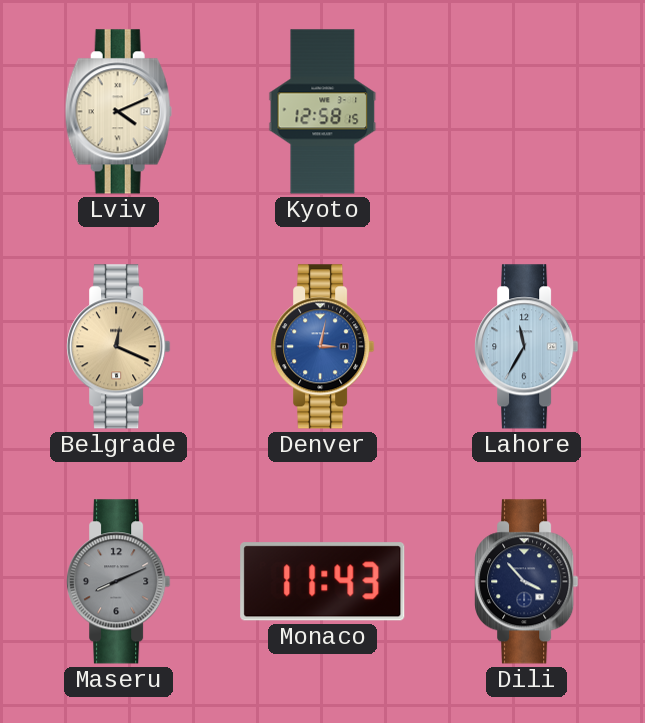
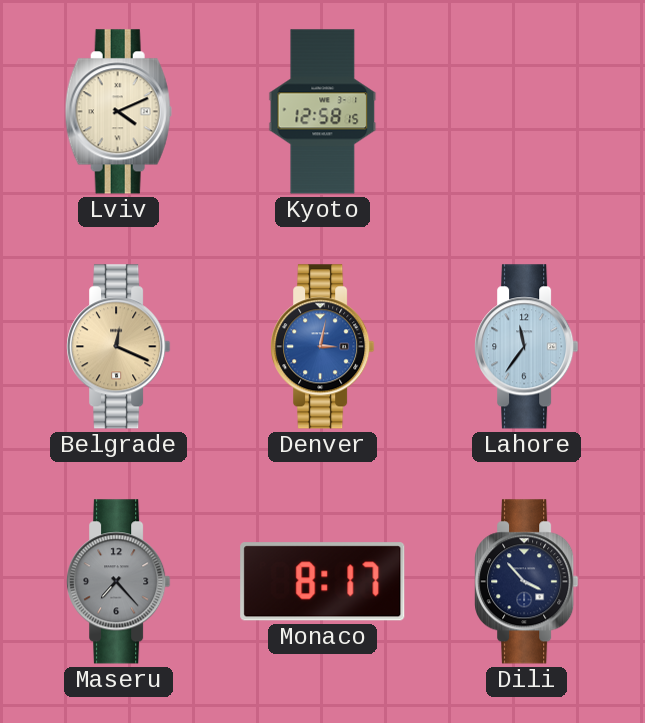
Lahore: 11:35 -> 11:36
Maseru: 8:11 -> 7:23
Monaco: 11:43 -> 8:17
